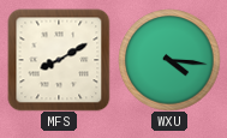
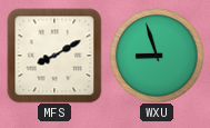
WXU: 4:16 -> 8:57
